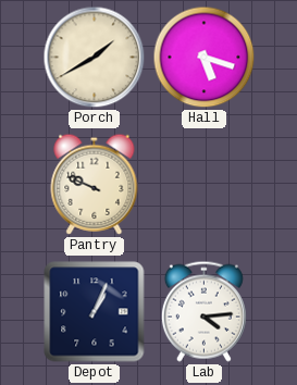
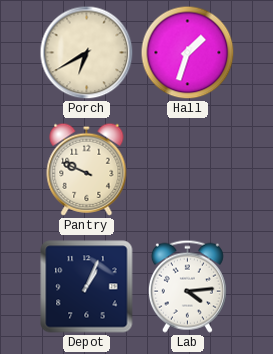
Porch: 1:40 -> 6:40
Hall: 5:18 -> 1:33
